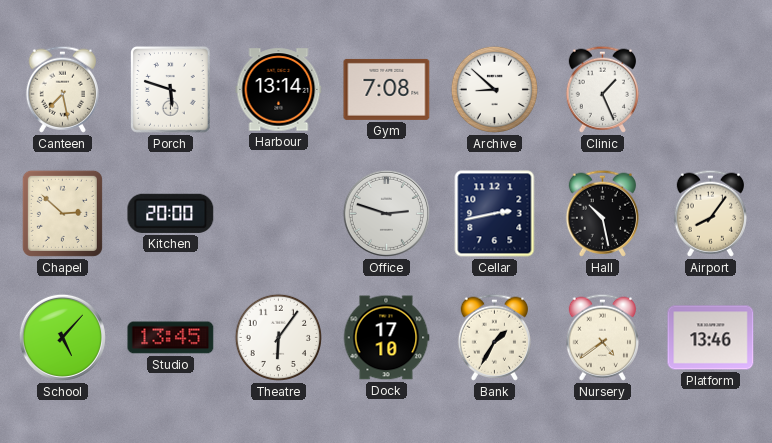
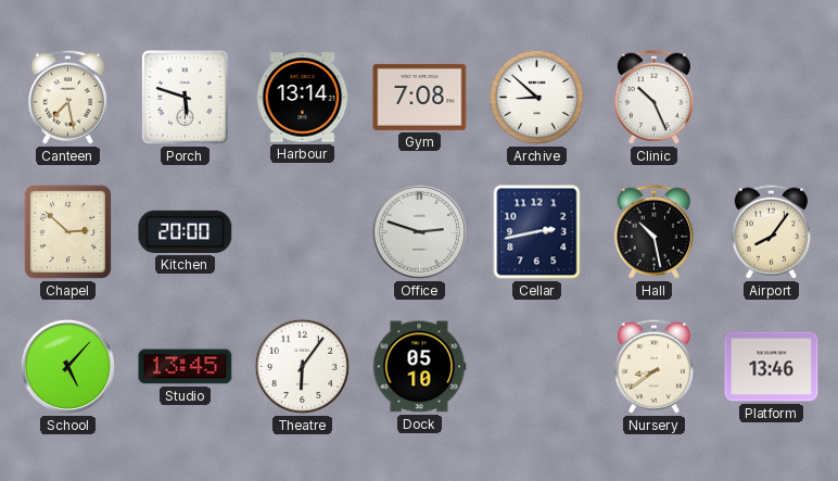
Clinic: 1:26 -> 10:26
Dock: 17:10 -> 05:10
Bank: 1:35 -> none
Nursery: 4:39 -> 8:39
